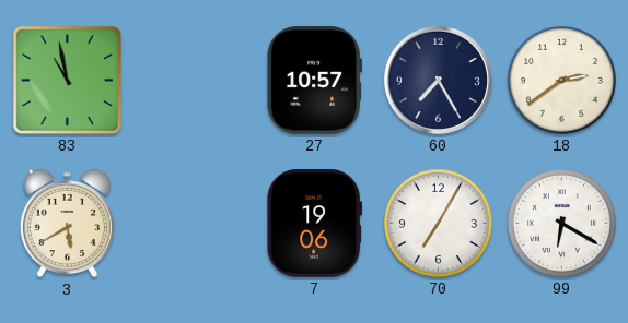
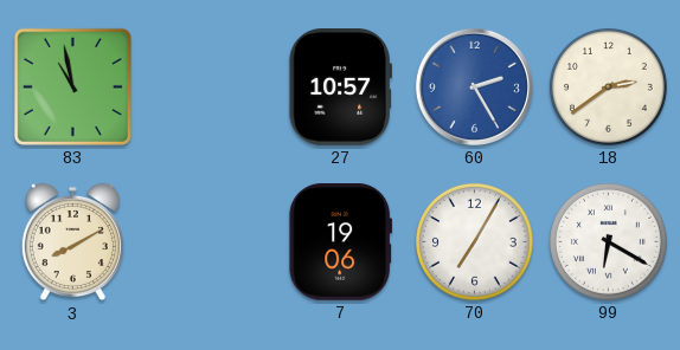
60: 7:25 -> 2:25
60 dial: navy -> blue
3: 5:40 -> 8:10
